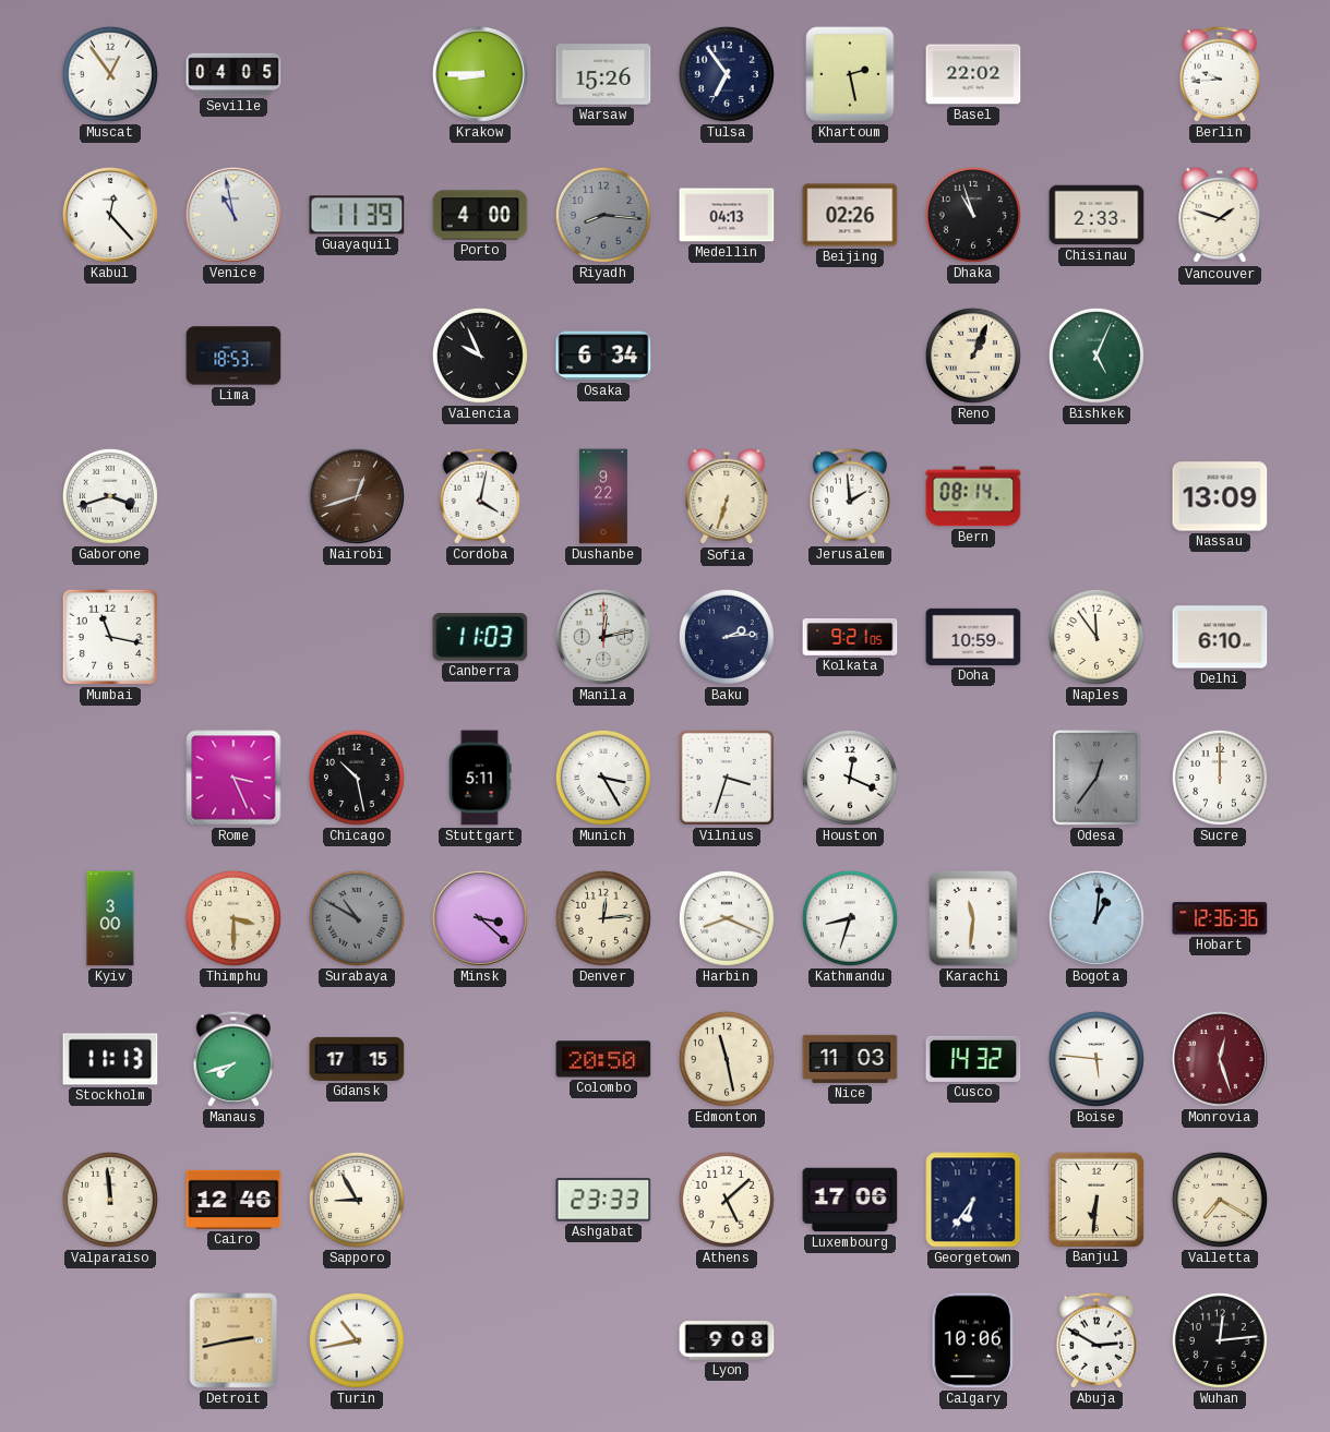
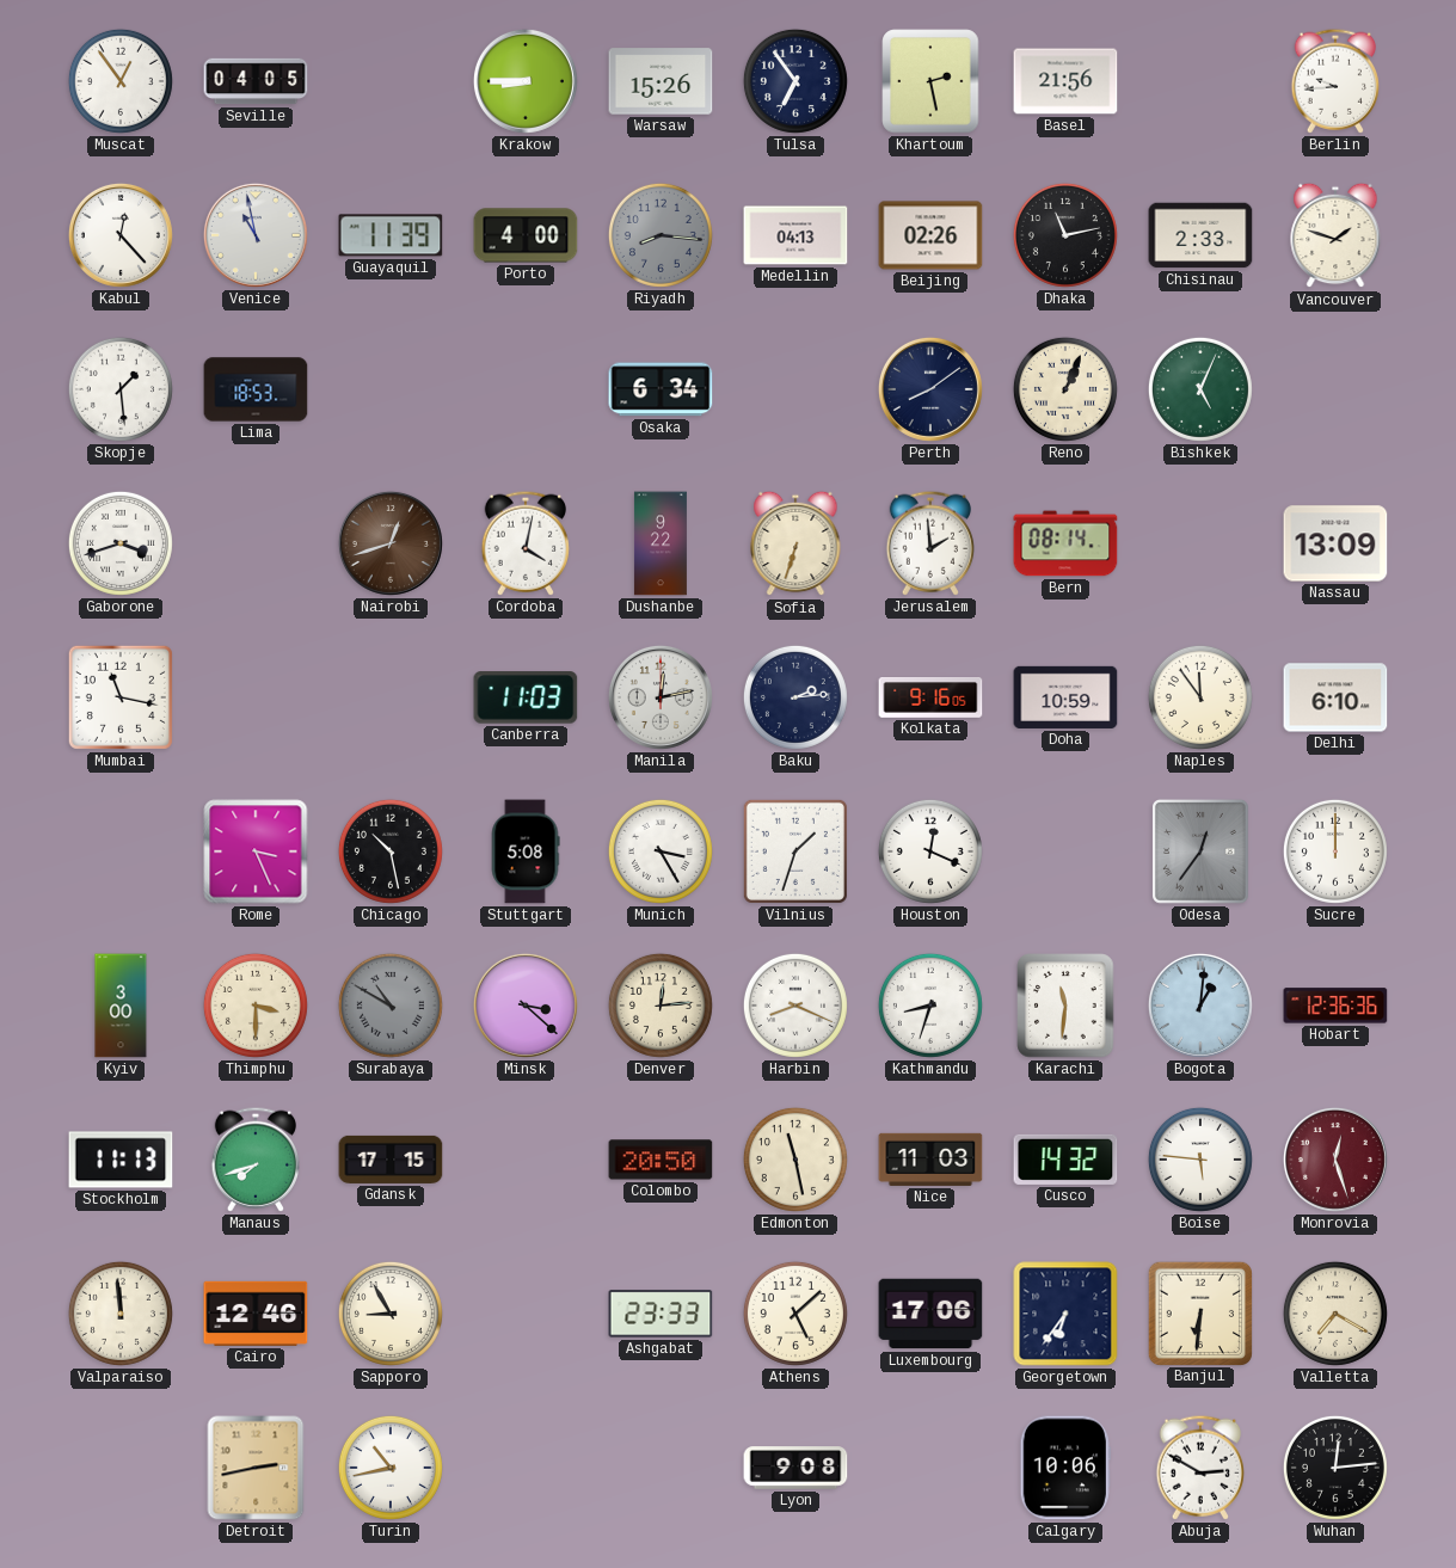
Basel: 22:02 -> 21:56
Dhaka: 10:57 -> 11:13
Skopje: none -> 1:29
Valencia: 9:56 -> none
Perth: none -> 8:09
Kolkata: 9:21 -> 9:16
Stuttgart: 5:11 -> 5:08
Vilnius: 3:33 -> 1:33
